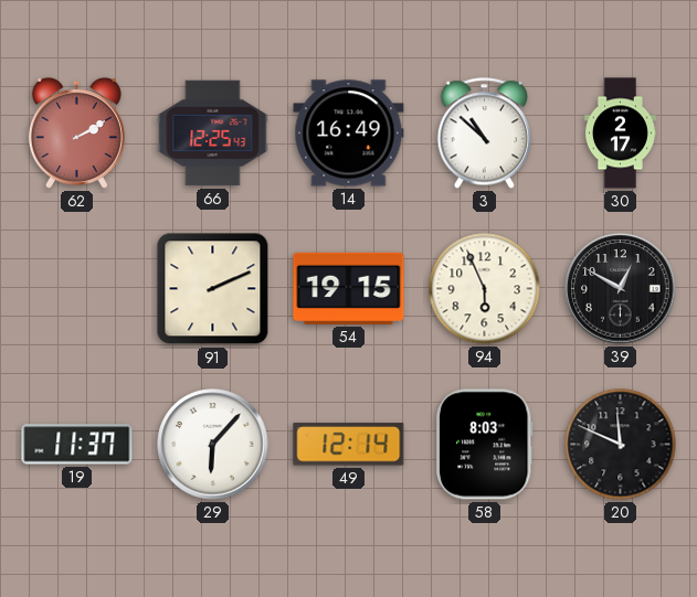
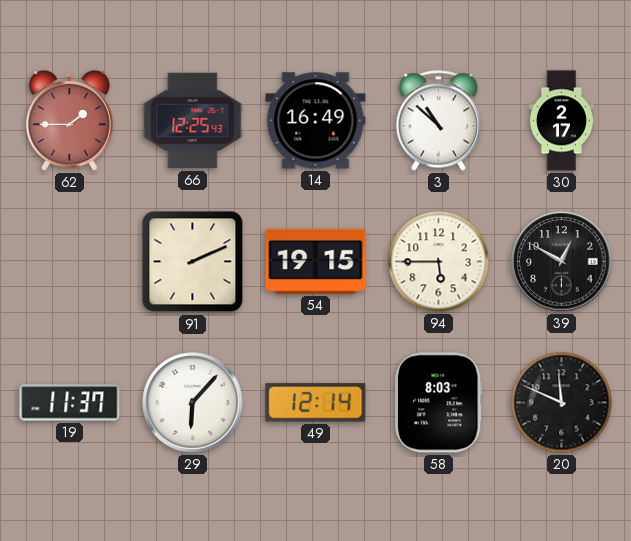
62: 2:10 -> 1:45
94: 5:56 -> 5:45
